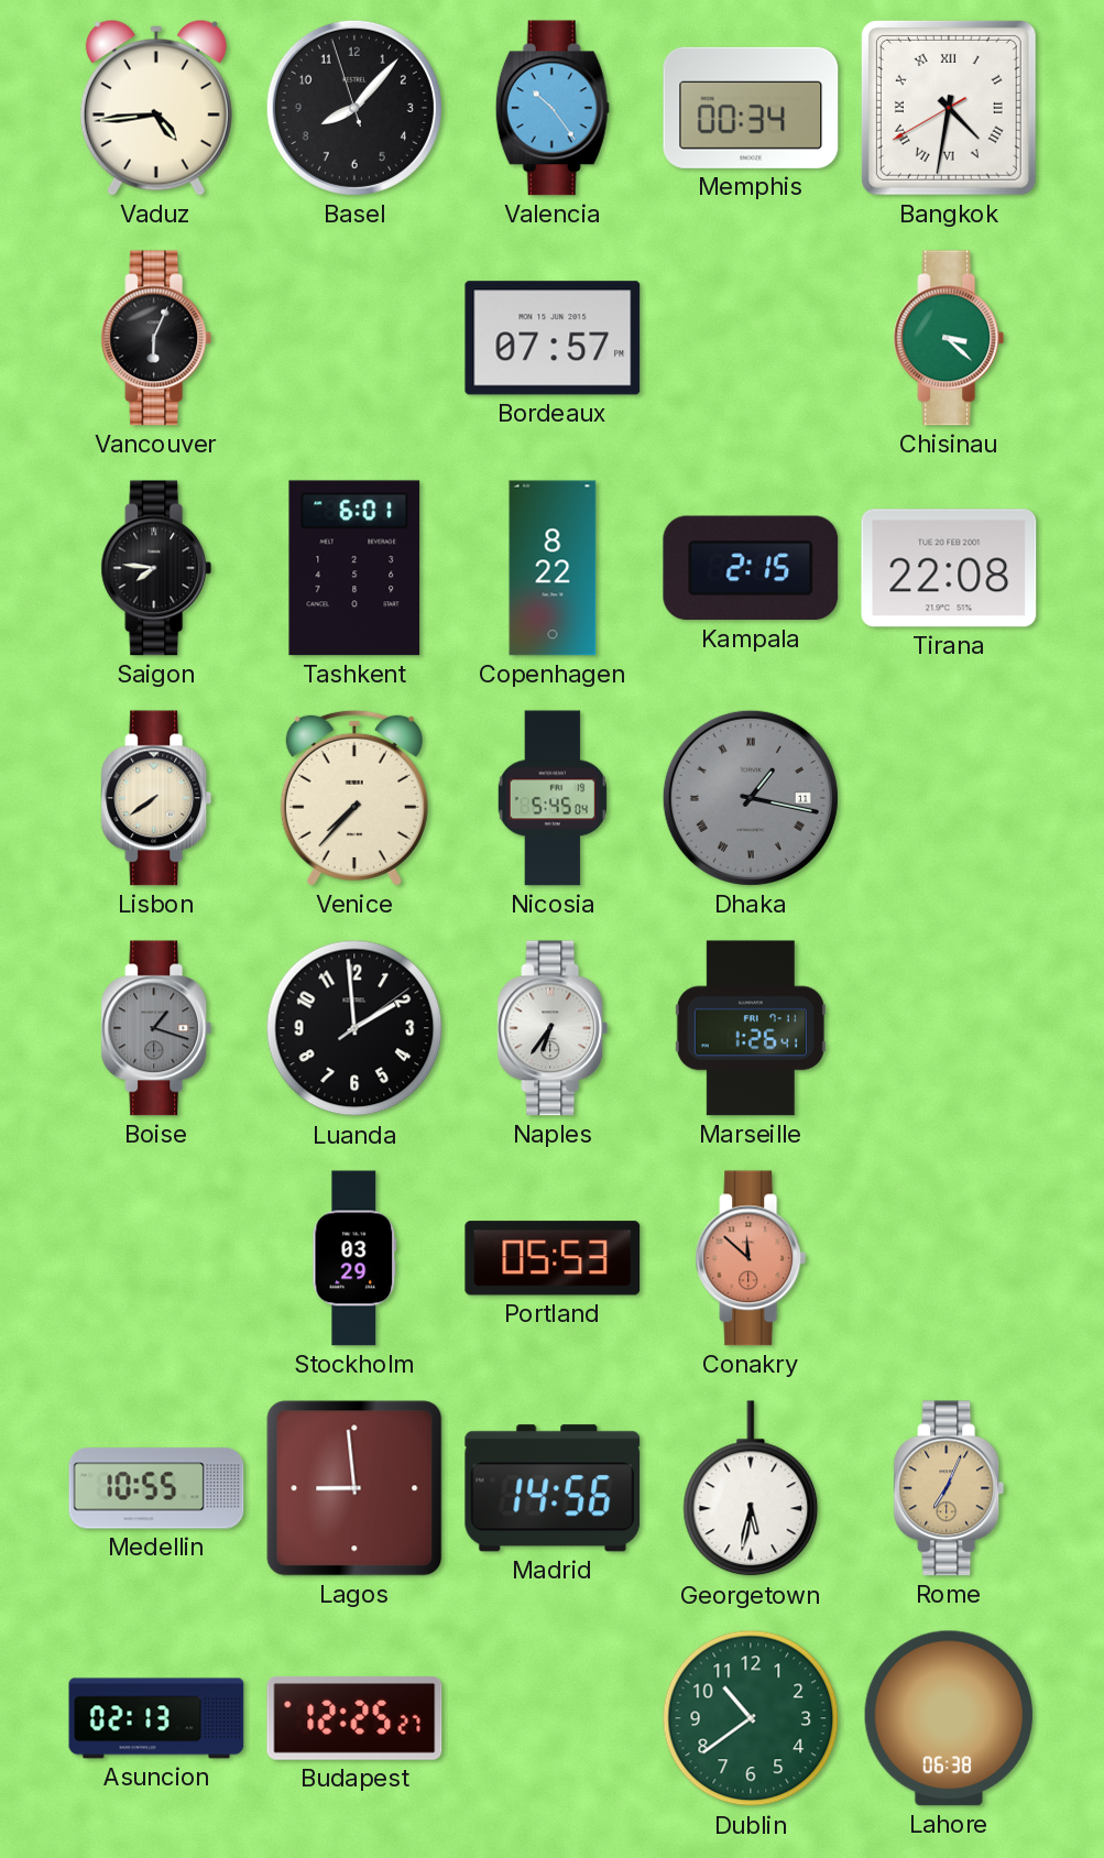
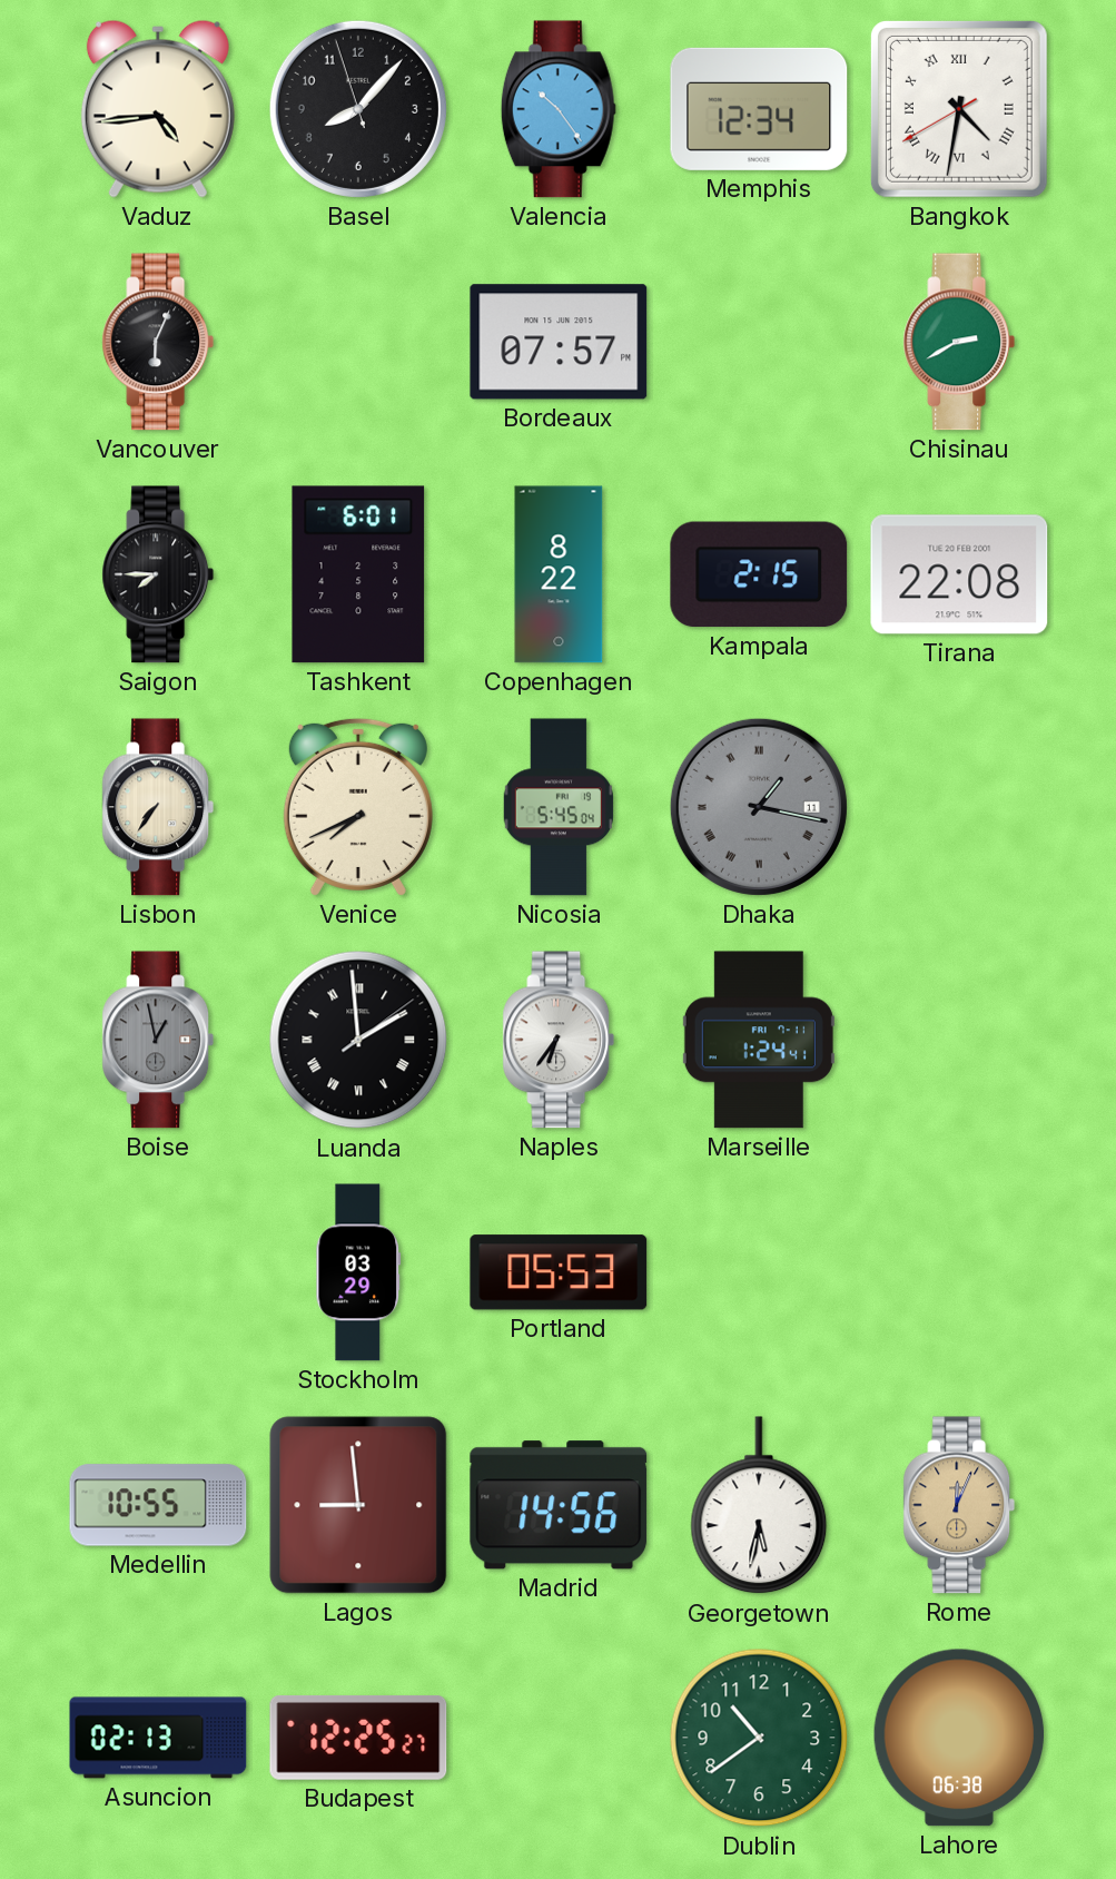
Memphis: 00:34 -> 12:34
Chisinau: 3:22 -> 2:40
Saigon: 7:46 -> 7:45
Lisbon: 7:39 -> 7:36
Venice: 7:37 -> 7:41
Boise: 1:18 -> 12:58
Luanda numerals: Arabic -> Roman
Marseille: 1:26 -> 1:24
Conakry: 11:52 -> none
Rome: 7:04 -> 12:04
